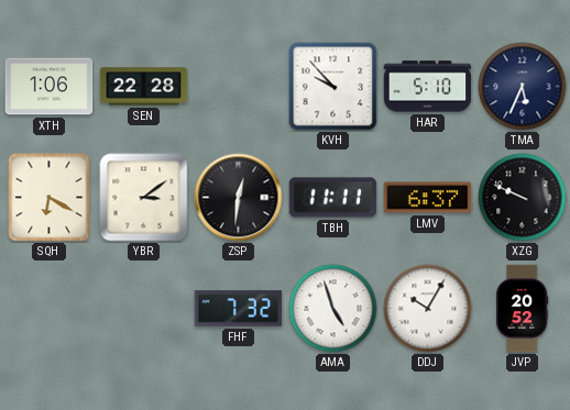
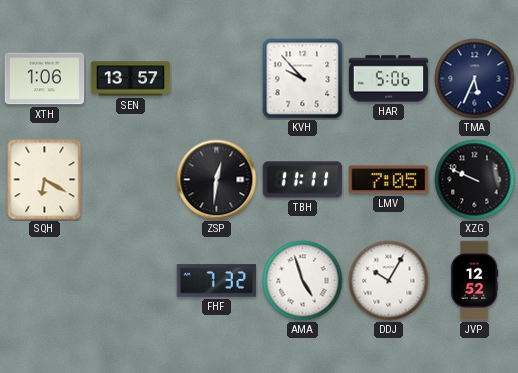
SEN: 22:28 -> 13:57
HAR: 5:10 -> 5:06
YBR: 3:09 -> none
LMV: 6:37 -> 7:05
JVP: 20:52 -> 12:52
